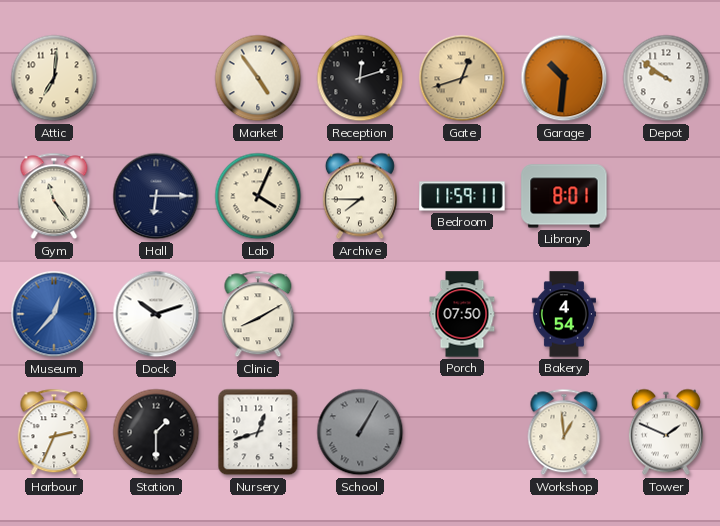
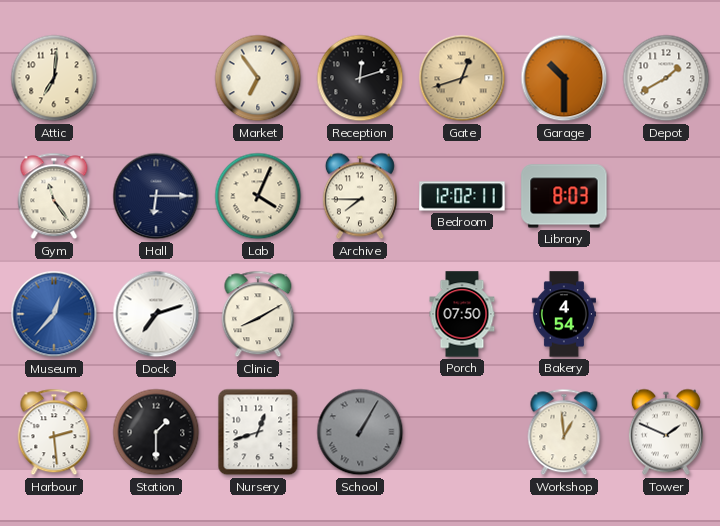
Market: 4:54 -> 6:54
Garage: 10:31 -> 10:30
Depot: 9:51 -> 1:40
Bedroom: 11:59 -> 12:02
Library: 8:01 -> 8:03
Dock: 10:12 -> 7:12
Harbour: 2:34 -> 2:29
